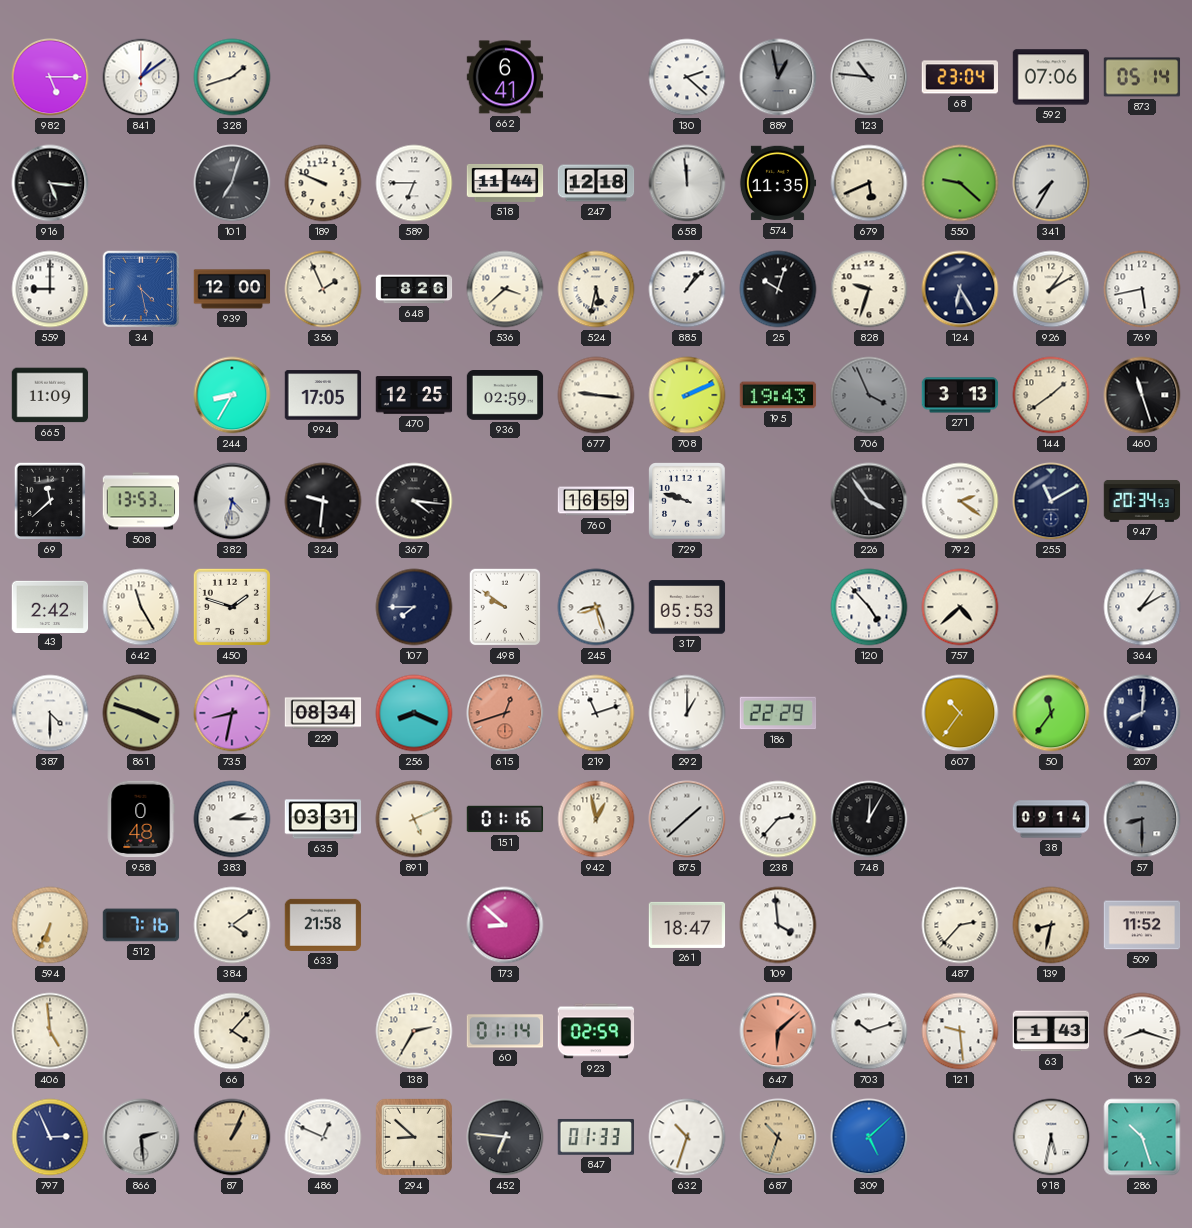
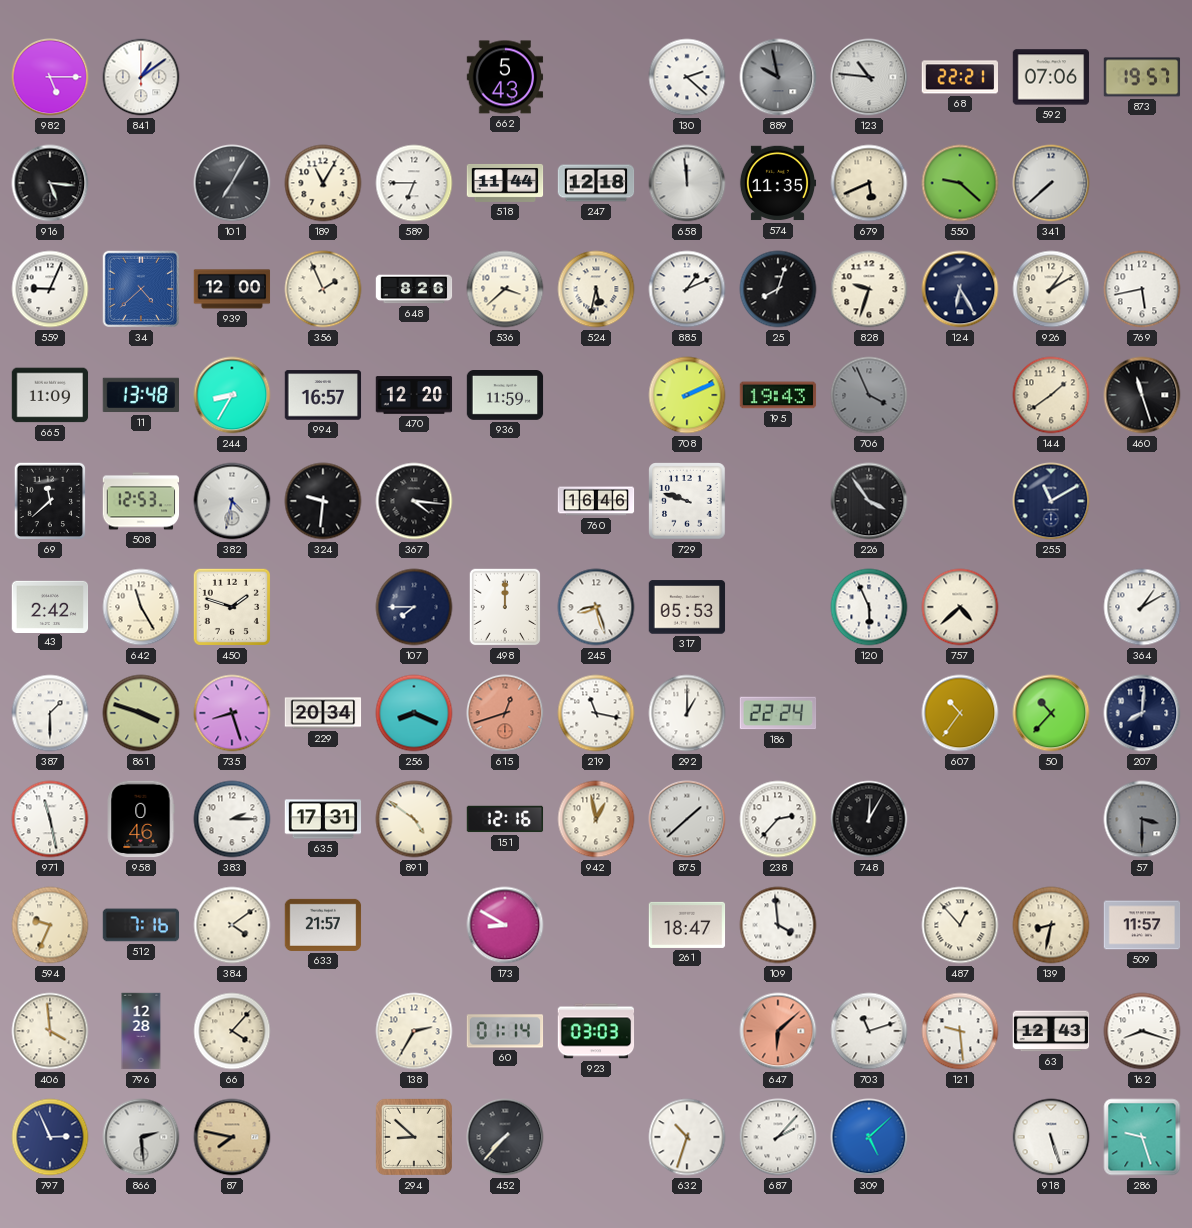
328: 1:42 -> none
662: 6:41 -> 5:43
889: 12:58 -> 9:58
68: 23:04 -> 22:21
873: 05:14 -> 19:57
101: 7:03 -> 7:05
189: 9:49 -> 11:05
341: 7:35 -> 7:38
559: 9:00 -> 9:04
34: 4:28 -> 4:38
885: 1:07 -> 1:11
25: 10:03 -> 8:03
11: none -> 13:48
994: 17:05 -> 16:57
470: 12:25 -> 12:20
936: 02:59 -> 11:59
677: 9:16 -> none
271: 3:13 -> none
508: 13:53 -> 12:53
760: 16:59 -> 16:46
792: 2:21 -> none
947: 20:34 -> none
498: 9:51 -> 12:00
120: 4:53 -> 5:56
387: 4:30 -> 1:30
735: 8:32 -> 8:27
229: 08:34 -> 20:34
219: 11:12 -> 11:17
186: 22:29 -> 22:24
50: 11:36 -> 10:37
971: none -> 11:28
958: 0:48 -> 0:46
635: 03:31 -> 17:31
891: 5:11 -> 4:51
151: 01:16 -> 12:16
38: 09:14 -> none
57: 8:30 -> 3:30
594: 6:34 -> 9:34
633: 21:58 -> 21:57
173: 8:52 -> 8:50
487: 2:37 -> 12:53
509: 11:52 -> 11:57
406: 4:59 -> 3:59
796: none -> 12:28
923: 02:59 -> 03:03
703: 10:12 -> 11:12
63: 1:43 -> 12:43
87: 1:04 -> 7:47
486: 12:49 -> none
452: 6:46 -> 7:37
847: 01:33 -> none
687: 10:33 -> 2:07
687 dial: champagne -> white
918: 5:32 -> 5:27
286: 10:27 -> 9:27
